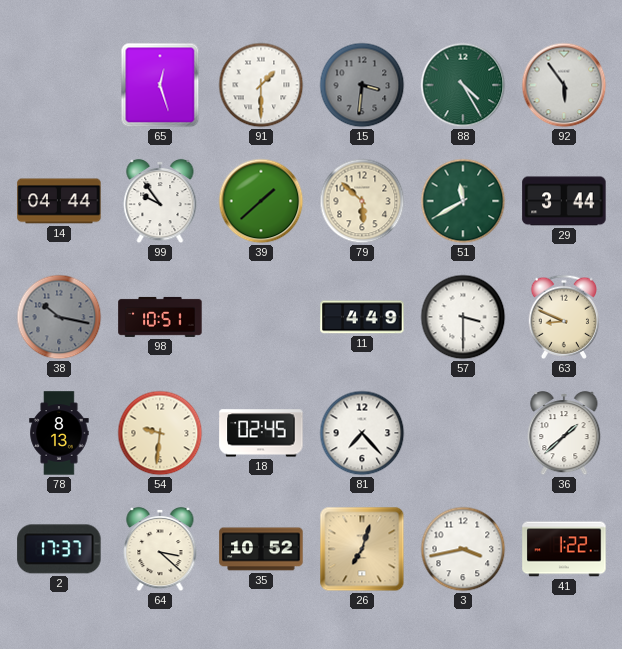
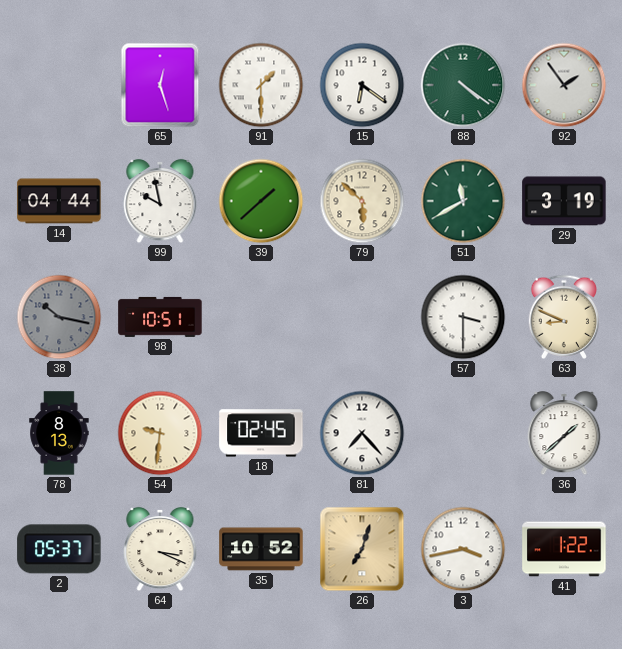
15: 3:31 -> 6:21
15 dial: grey -> white
88: 4:25 -> 4:21
92: 5:54 -> 1:54
99: 9:54 -> 9:58
29: 3:44 -> 3:19
11: 4:49 -> none
2: 17:37 -> 05:37
64: 3:22 -> 3:19
